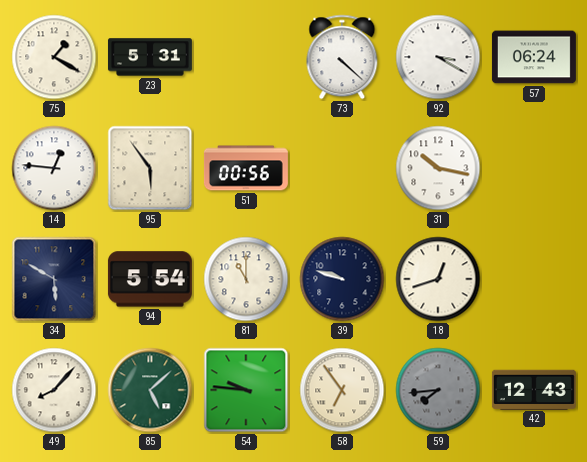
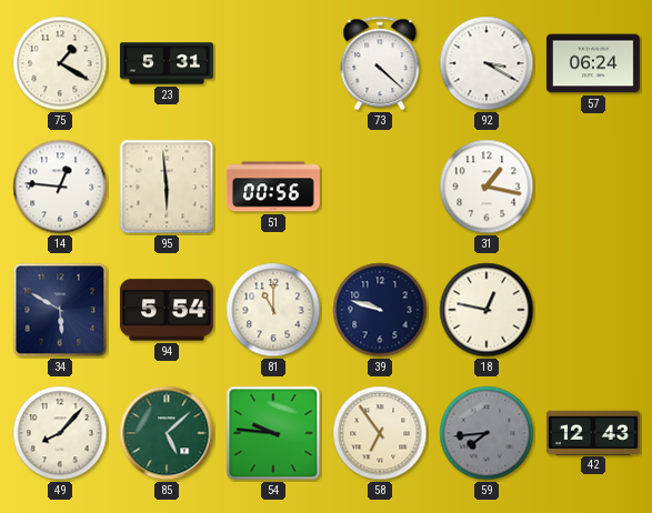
95: 5:54 -> 5:59
31: 10:17 -> 1:17
18: 12:42 -> 12:47
